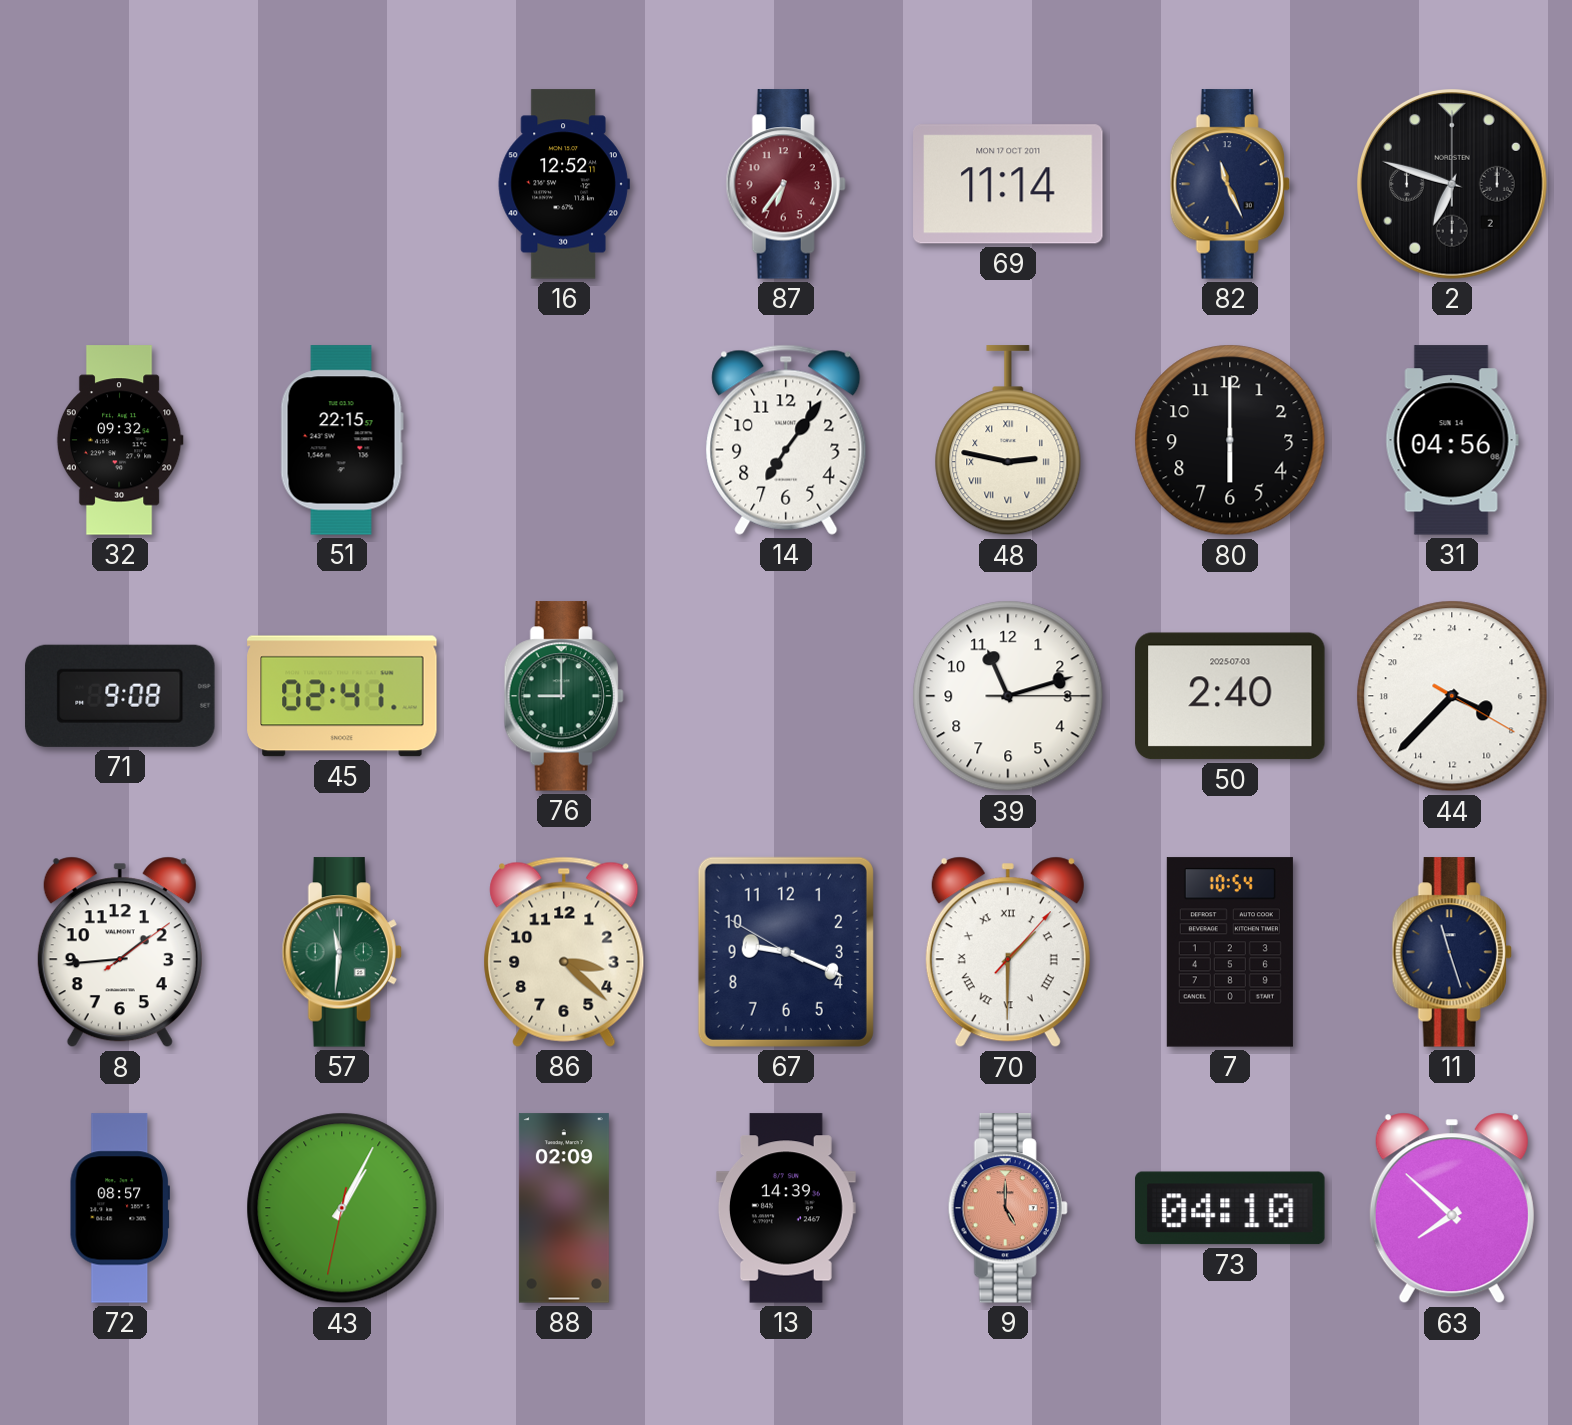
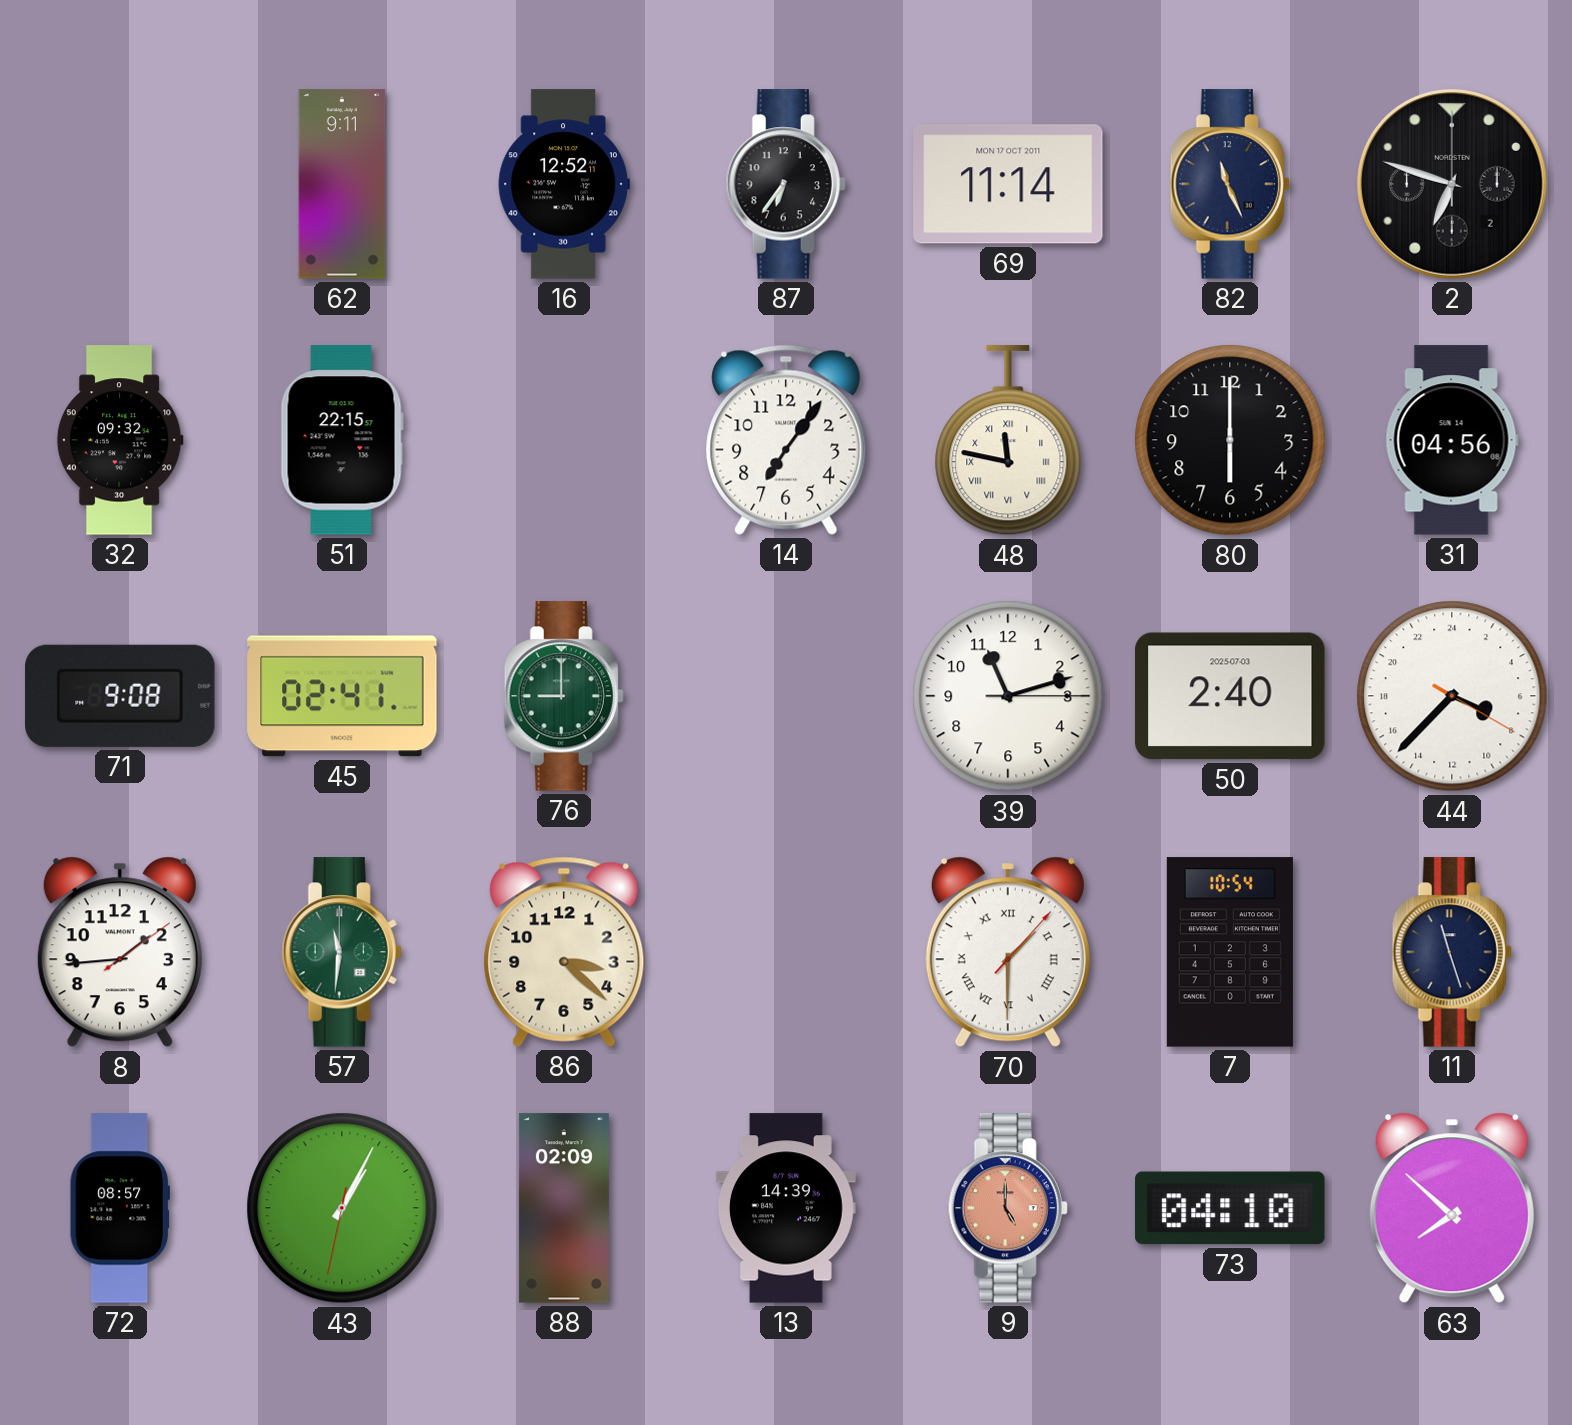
62: none -> 9:11
87 dial: burgundy -> black
48: 2:47 -> 11:47
67: 9:18 -> none
